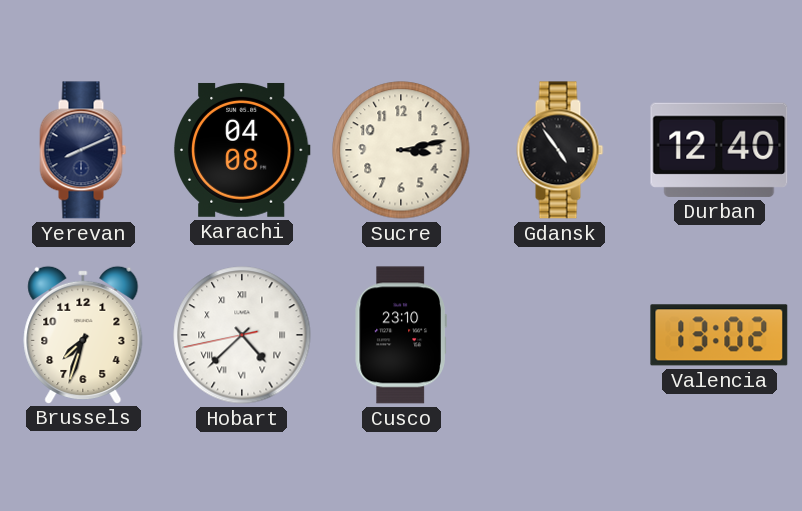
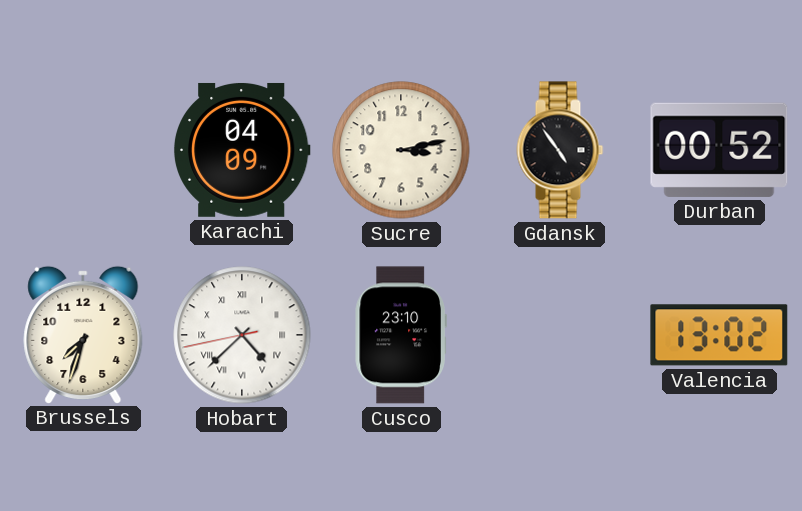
Yerevan: 8:11 -> none
Karachi: 04:08 -> 04:09
Durban: 12:40 -> 00:52
